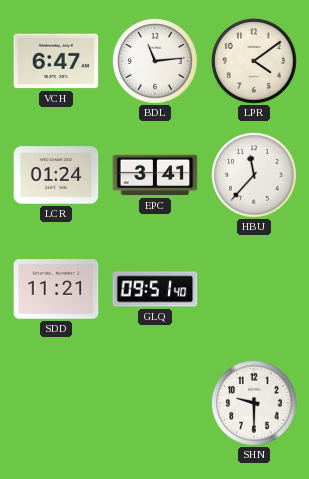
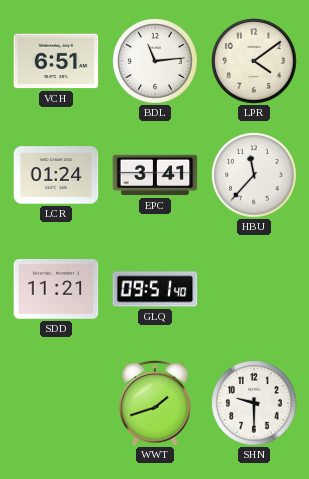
VCH: 6:47 -> 6:51
WWT: none -> 1:42
